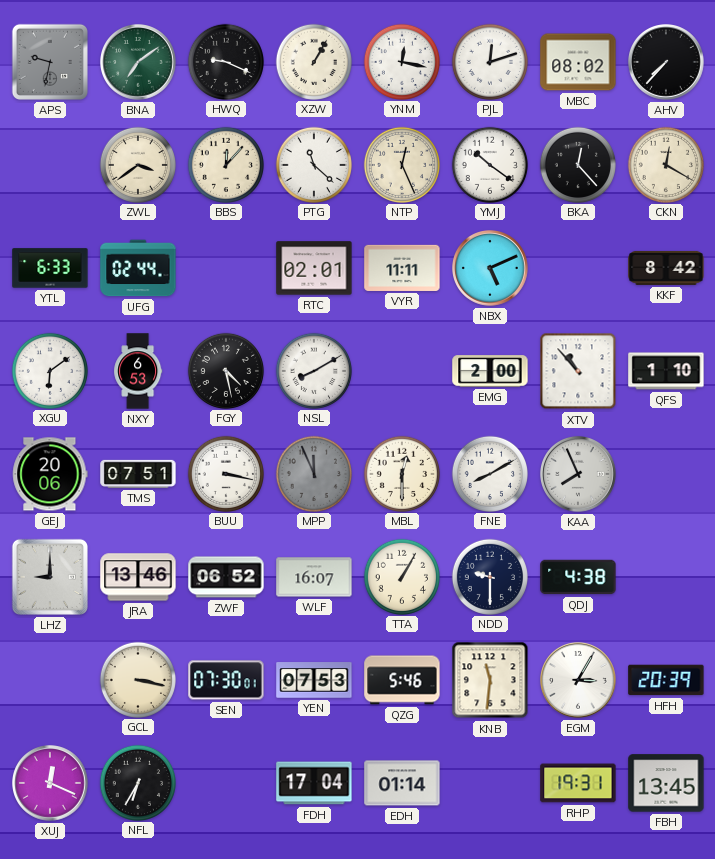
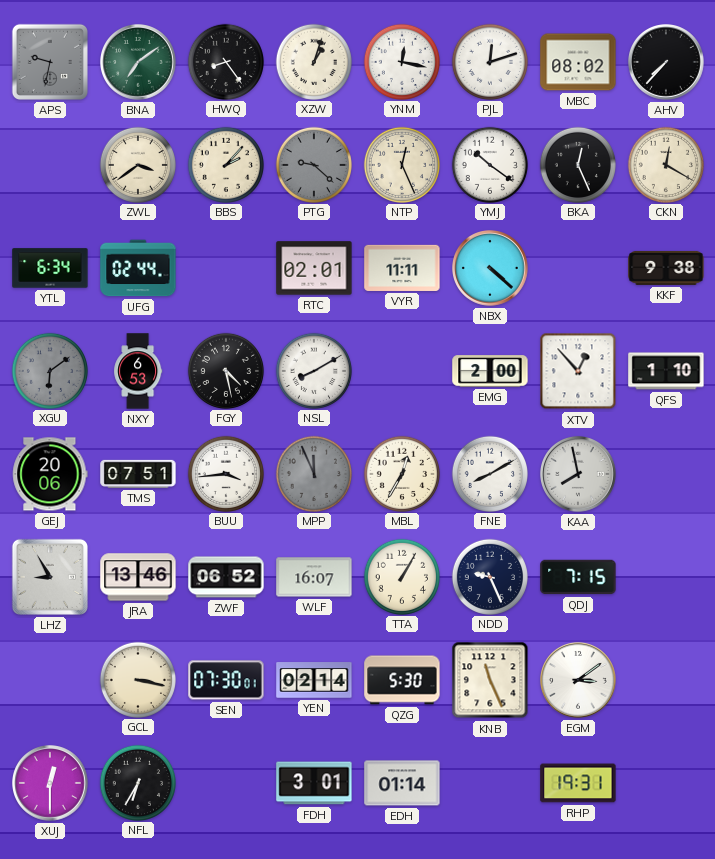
HWQ: 9:19 -> 8:24
XZW: 1:05 -> 1:03
BBS: 12:07 -> 2:07
PTG: 11:22 -> 9:22
PTG dial: white -> grey
BKA: 12:23 -> 12:26
YTL: 6:33 -> 6:34
NBX: 5:11 -> 4:22
KKF: 8:42 -> 9:38
XGU dial: white -> grey
XTV: 10:53 -> 12:53
BUU: 3:17 -> 3:44
MBL: 12:30 -> 12:35
KAA: 7:56 -> 7:58
LHZ: 9:00 -> 8:55
NDD: 9:30 -> 9:26
QDJ: 4:38 -> 7:15
YEN: 07:53 -> 02:14
QZG: 5:46 -> 5:30
KNB: 11:31 -> 11:26
EGM: 3:05 -> 3:09
HFH: 20:39 -> none
XUJ: 12:19 -> 12:30
FDH: 17:04 -> 3:01
FBH: 13:45 -> none
